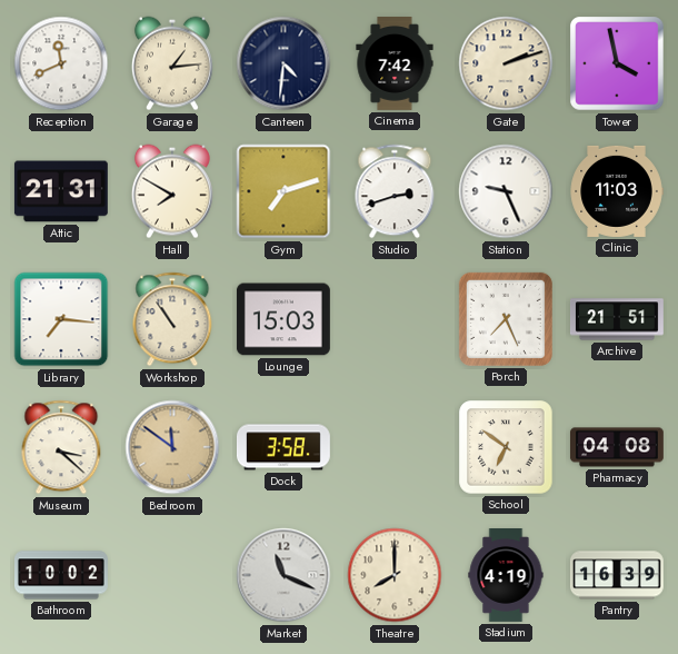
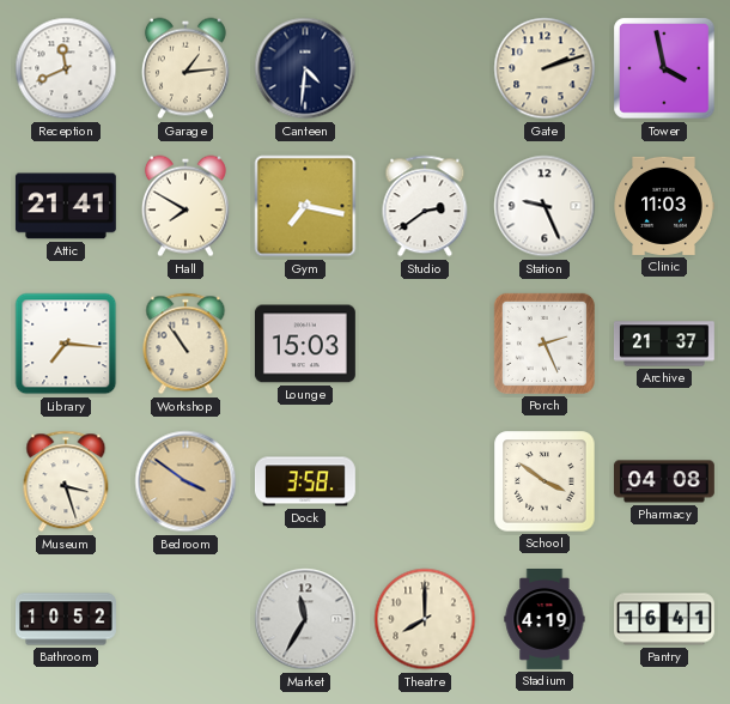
Cinema: 7:42 -> none
Attic: 21:31 -> 21:41
Gym: 7:12 -> 7:17
Studio: 2:42 -> 2:39
Porch: 7:26 -> 2:26
Archive: 21:51 -> 21:37
Museum: 3:22 -> 3:27
Bedroom: 11:51 -> 3:51
School: 6:51 -> 3:51
Bathroom: 10:02 -> 10:52
Market: 11:19 -> 11:35
Pantry: 16:39 -> 16:41
